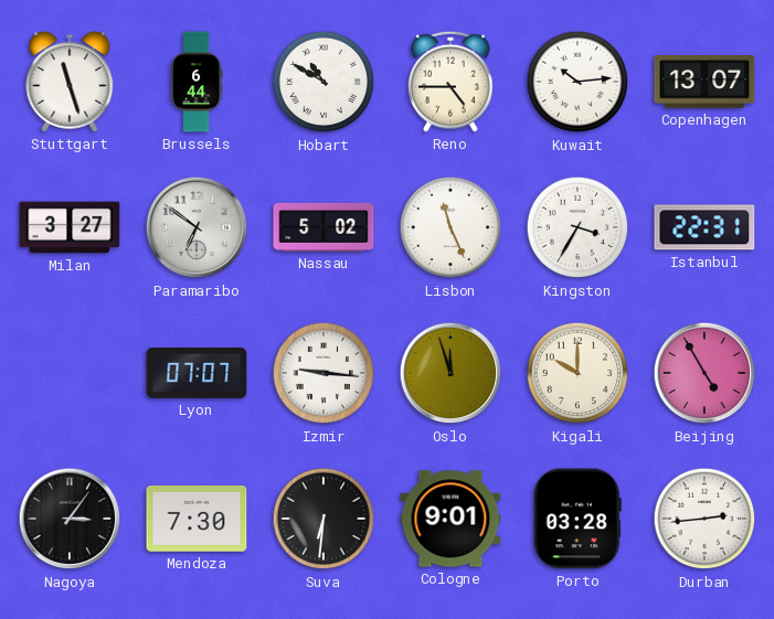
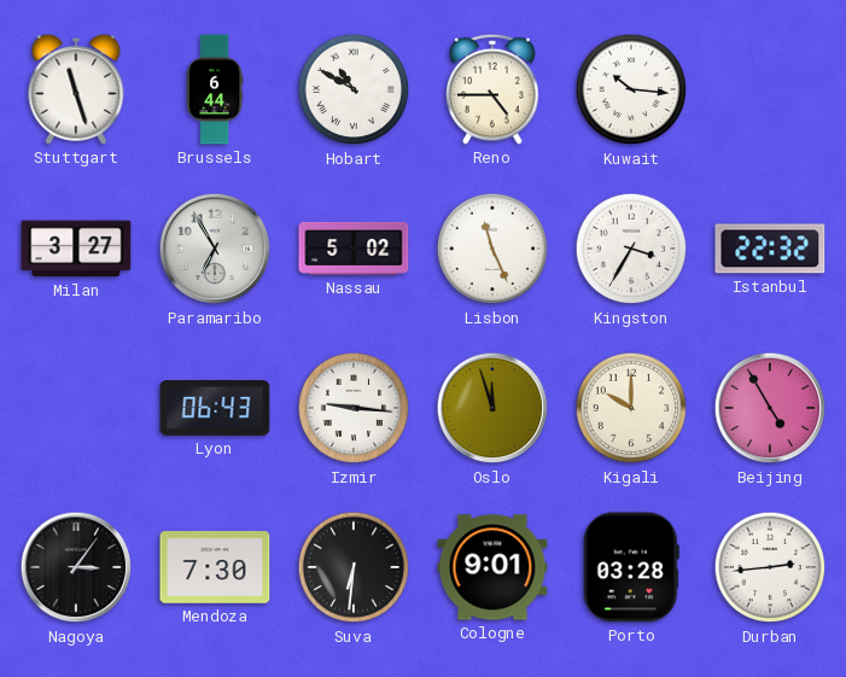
Kuwait: 10:14 -> 10:16
Copenhagen: 13:07 -> none
Paramaribo: 6:51 -> 6:55
Istanbul: 22:31 -> 22:32
Lyon: 07:07 -> 06:43
